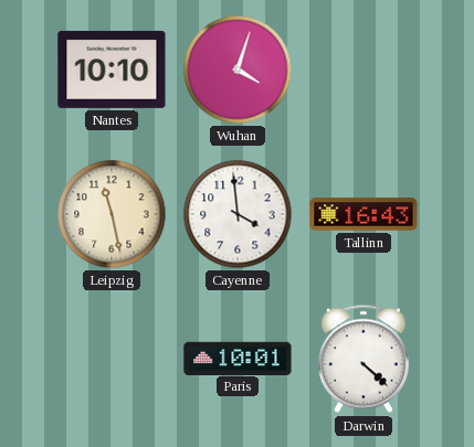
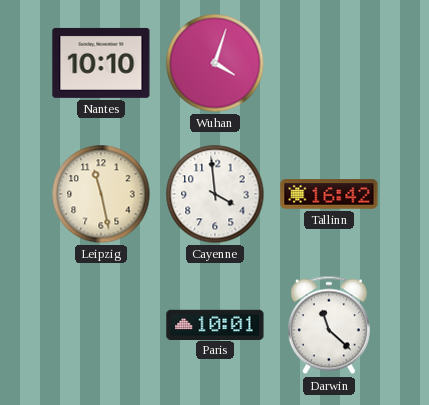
Tallinn: 16:43 -> 16:42
Darwin: 4:22 -> 11:22
